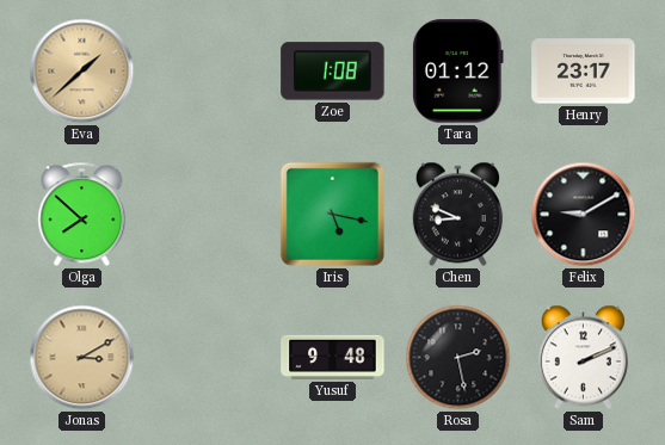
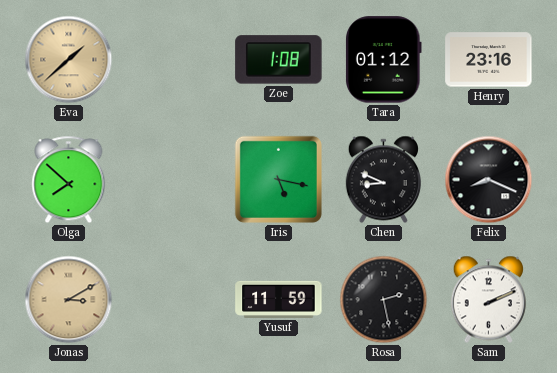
Henry: 23:17 -> 23:16
Felix: 9:10 -> 8:19
Yusuf: 9:48 -> 11:59
